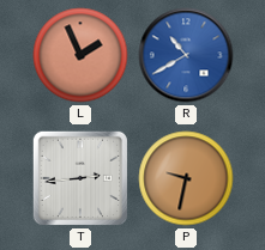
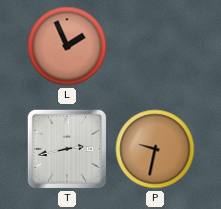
R: 10:40 -> none
T: 2:44 -> 2:43
